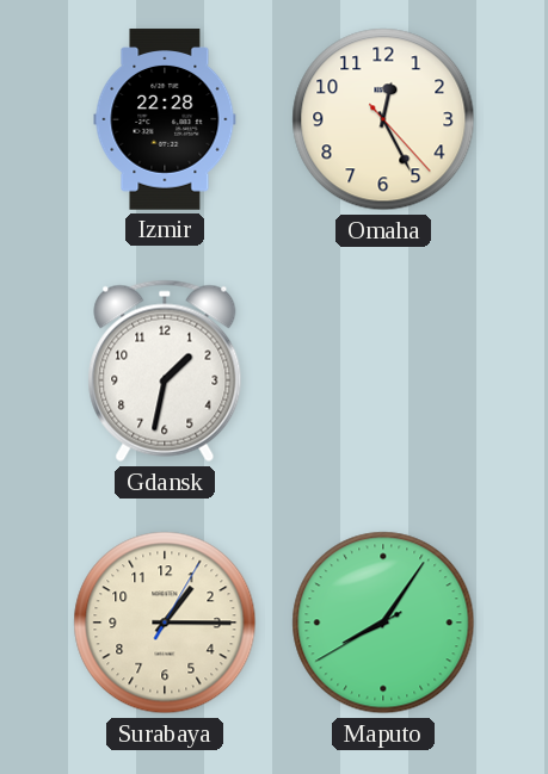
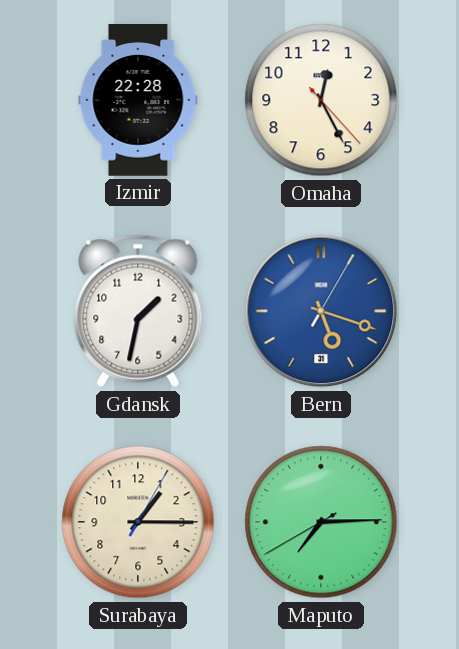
Bern: none -> 5:18
Maputo: 8:05 -> 7:14
